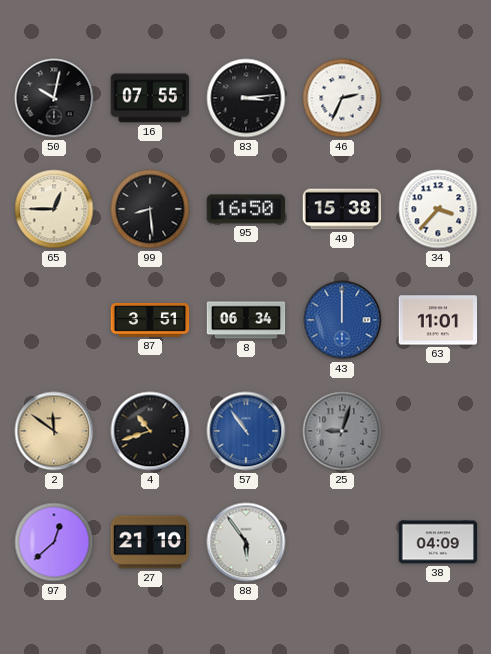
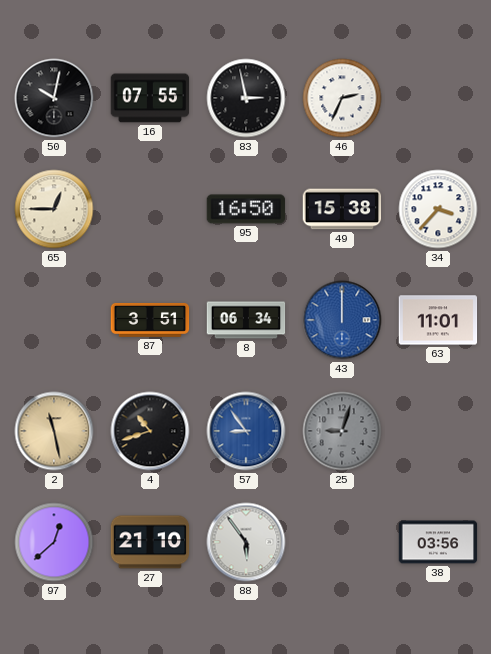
83: 3:14 -> 2:58
99: 8:29 -> none
2: 11:51 -> 11:28
57: 10:54 -> 8:54
38: 04:09 -> 03:56
